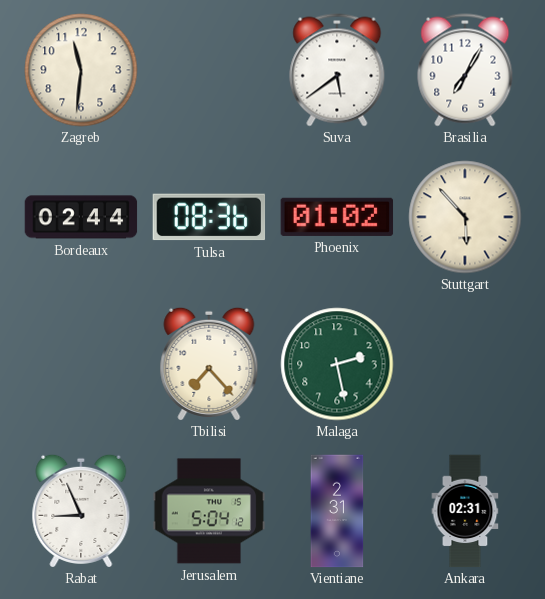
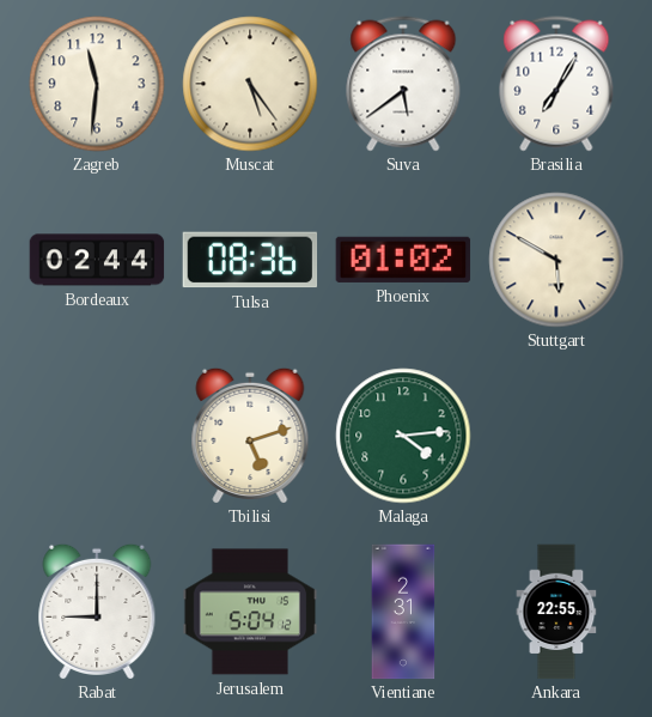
Muscat: none -> 5:24
Stuttgart: 5:53 -> 5:50
Tbilisi: 7:23 -> 5:12
Malaga: 2:28 -> 4:14
Rabat: 8:56 -> 9:00
Ankara: 02:31 -> 22:55
